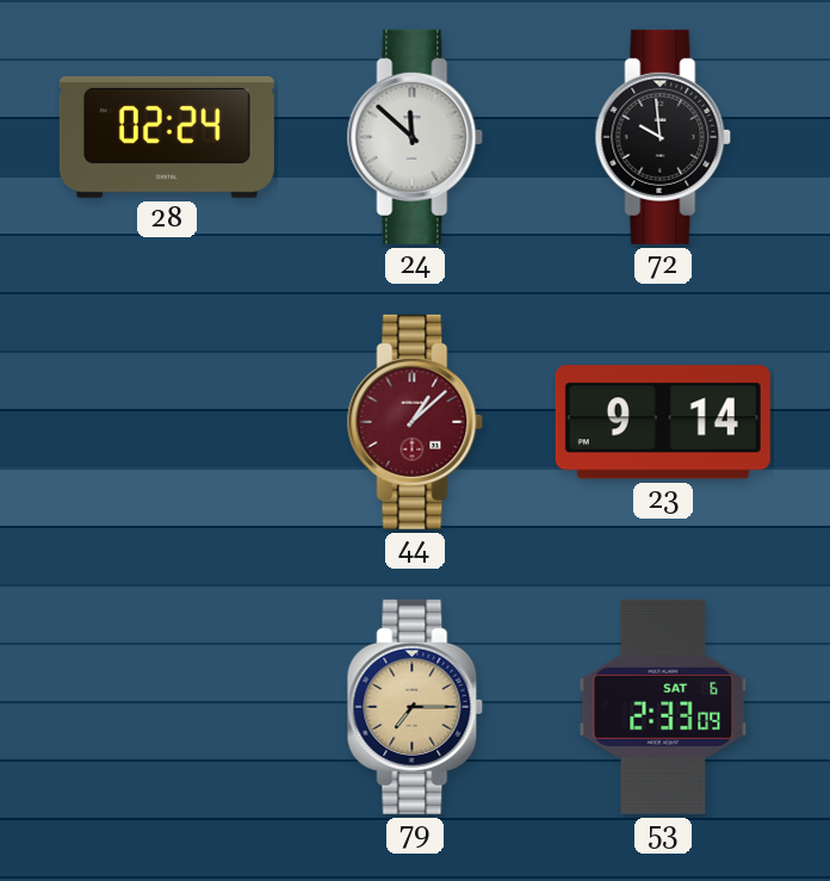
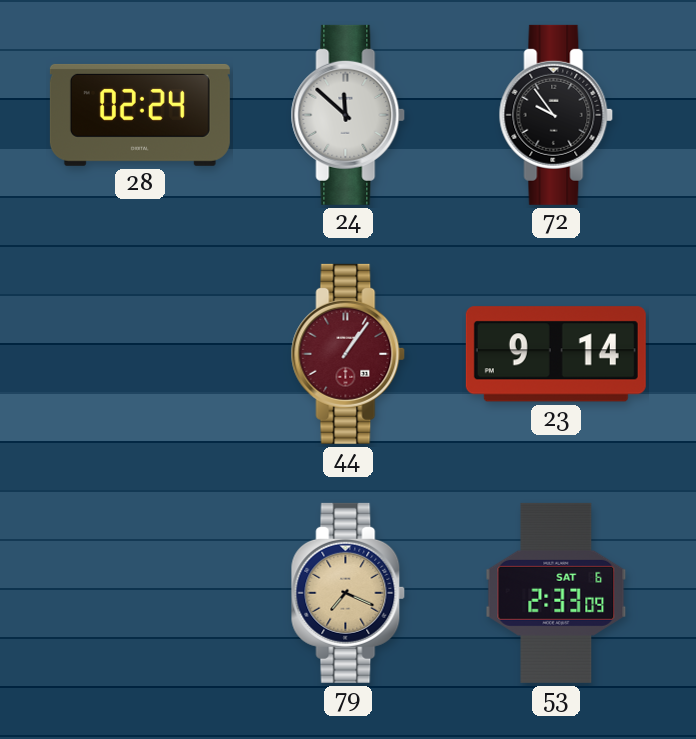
72: 9:59 -> 9:54
44: 1:08 -> 1:06
79: 7:15 -> 7:19
